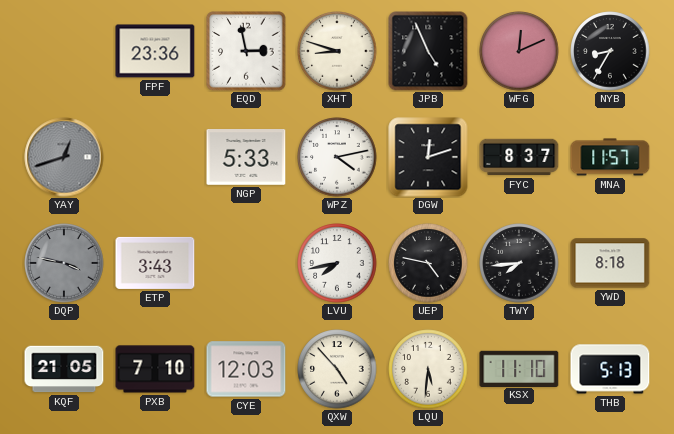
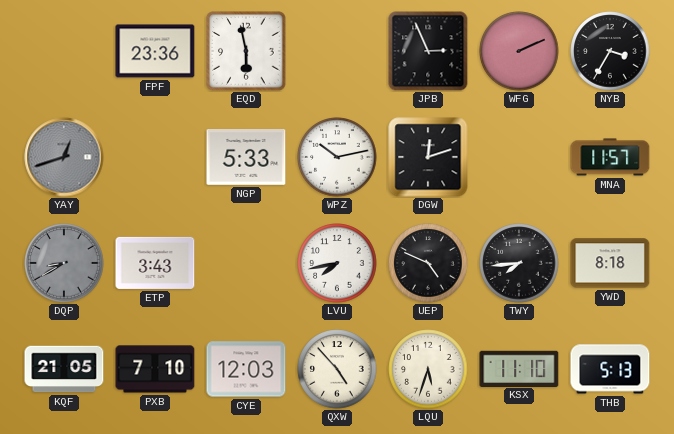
EQD: 2:58 -> 5:58
XHT: 8:48 -> none
JPB: 4:56 -> 2:56
WFG: 12:11 -> 2:11
NYB: 8:35 -> 3:35
WPZ: 4:13 -> 10:13
FYC: 8:37 -> none
DQP: 3:47 -> 8:40
UEP: 4:47 -> 4:49
LQU: 5:31 -> 5:33
